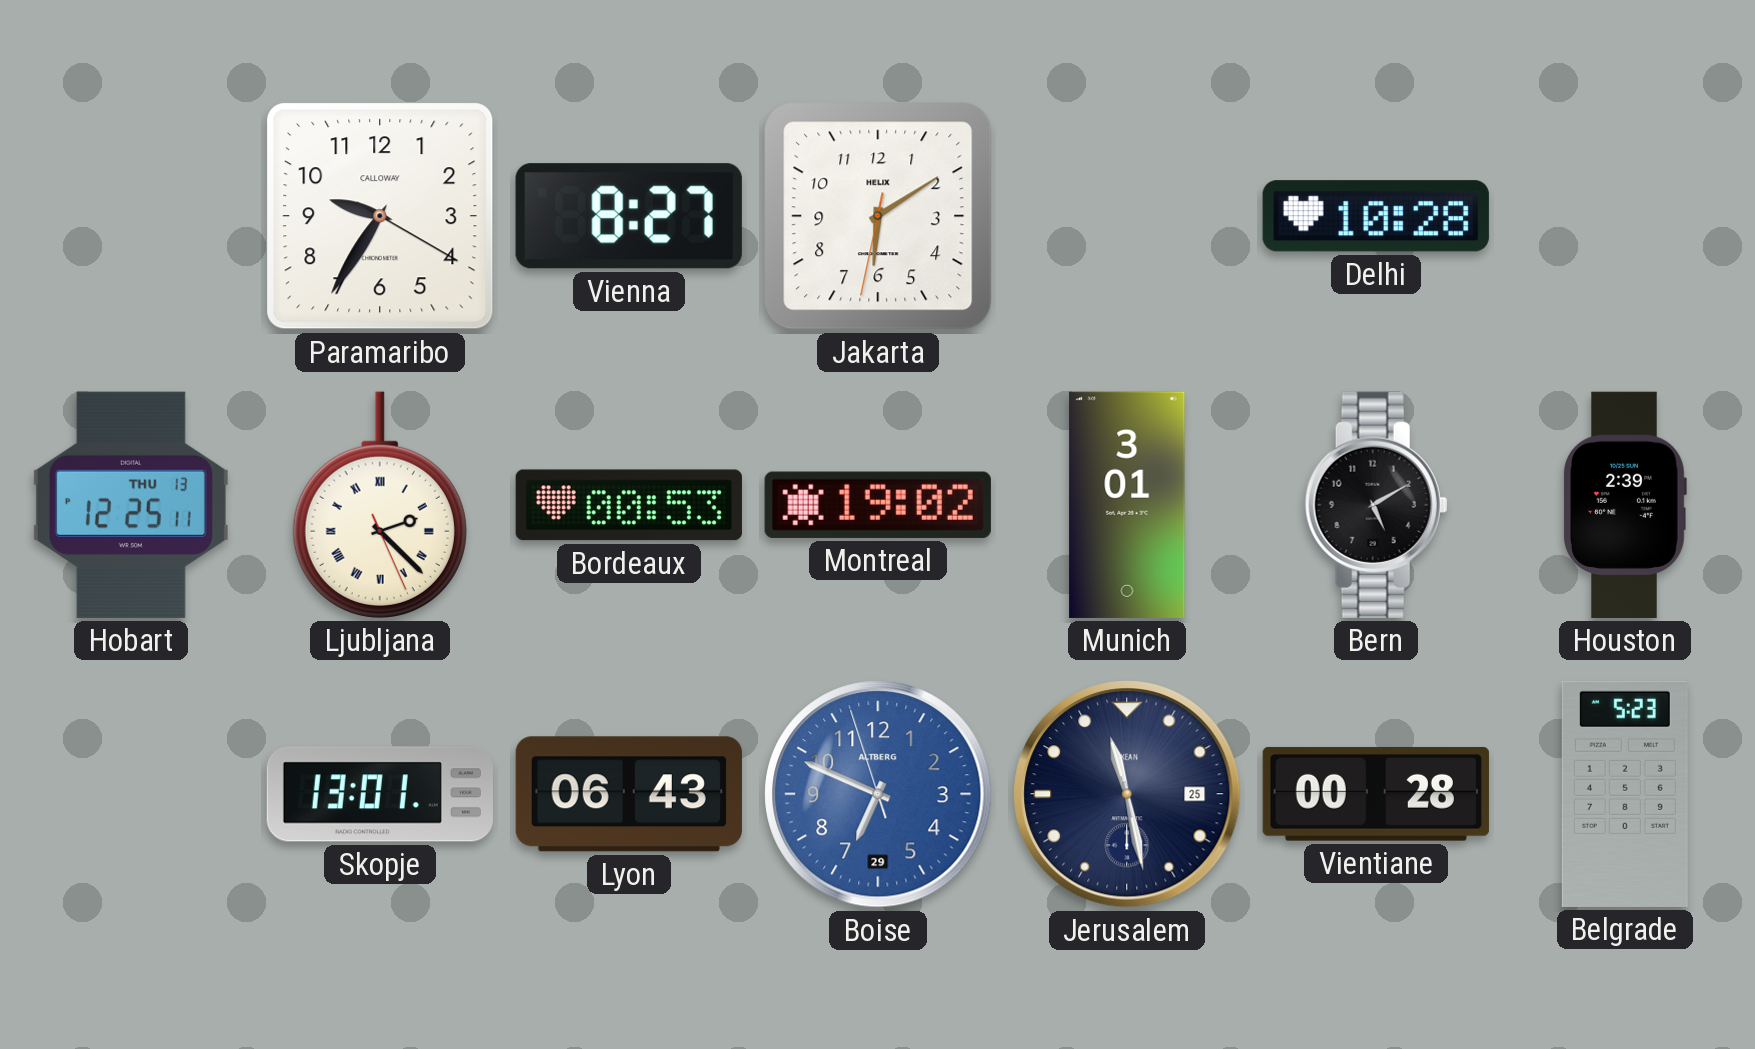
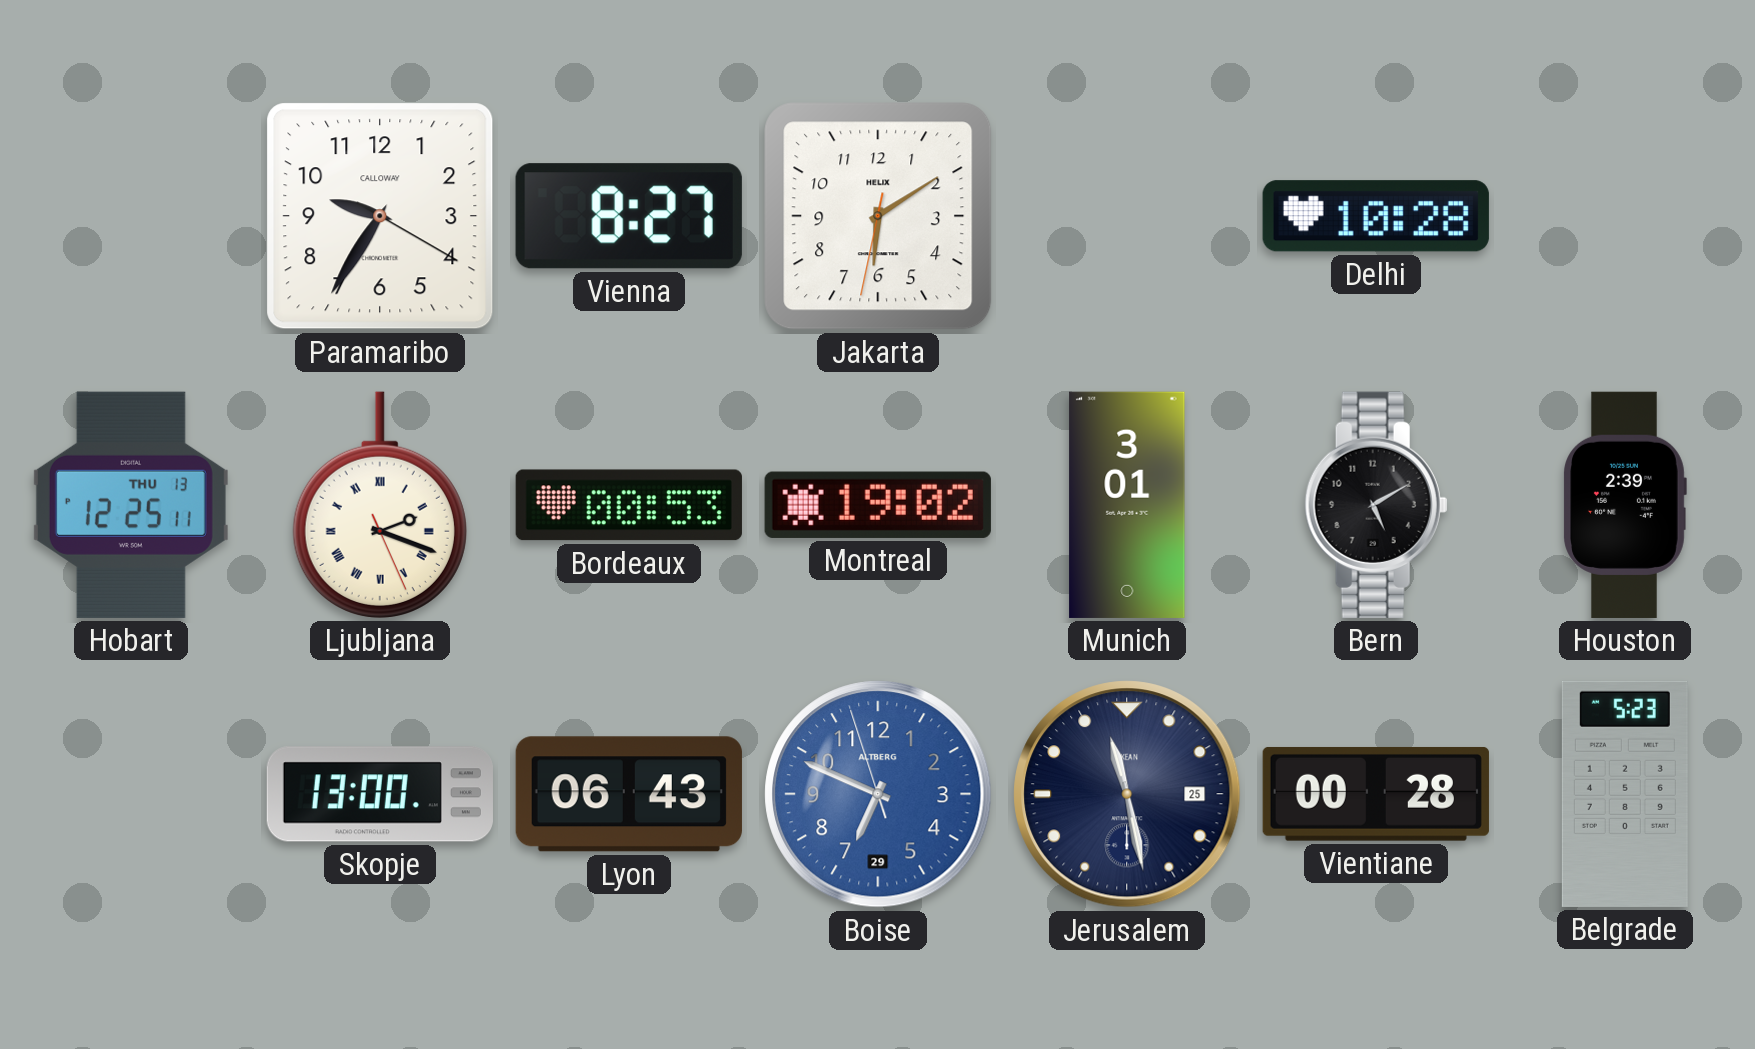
Ljubljana: 2:22 -> 2:18
Skopje: 13:01 -> 13:00
